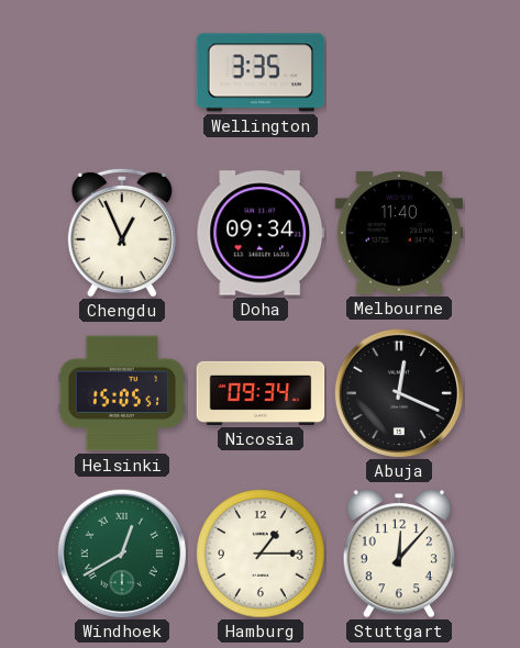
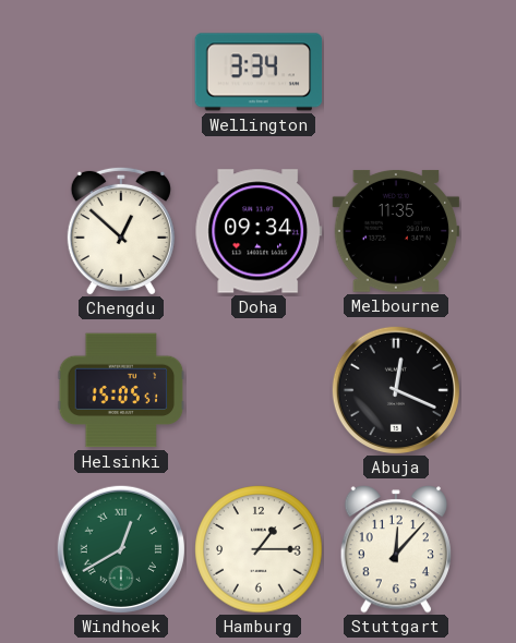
Wellington: 3:35 -> 3:34
Chengdu: 12:56 -> 12:52
Melbourne: 11:40 -> 11:35
Nicosia: 09:34 -> none
